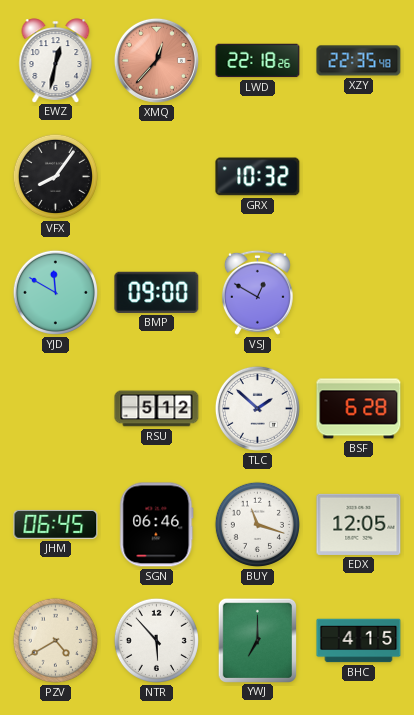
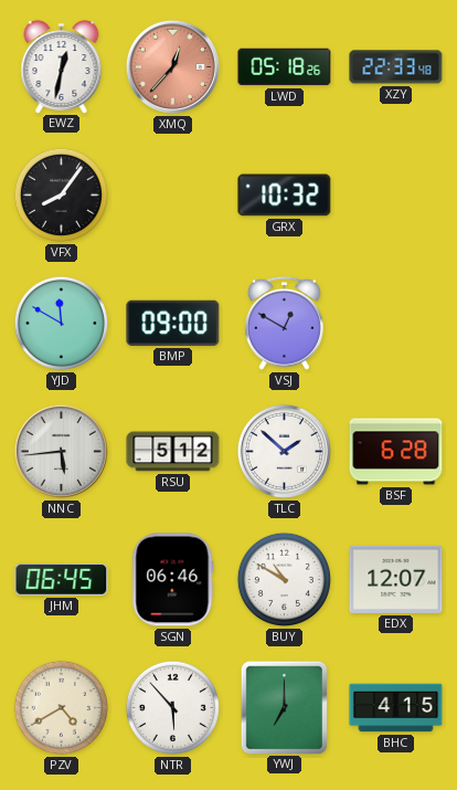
LWD: 22:18 -> 05:18
XZY: 22:35 -> 22:33
NNC: none -> 5:44
BUY: 11:18 -> 10:50
EDX: 12:05 -> 12:07
